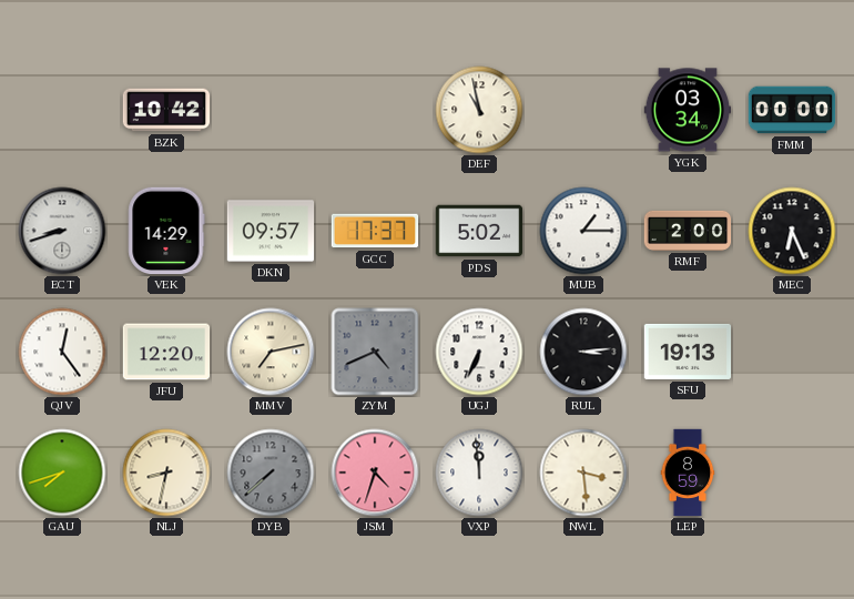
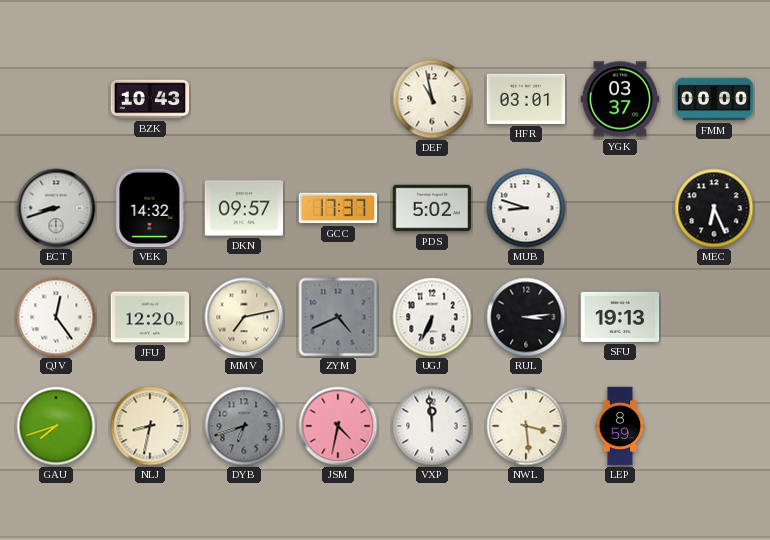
BZK: 10:42 -> 10:43
HFR: none -> 03:01
YGK: 03:34 -> 03:37
VEK: 14:29 -> 14:32
MUB: 1:15 -> 8:48
RMF: 2:00 -> none
DYB: 7:38 -> 6:42
JSM: 4:33 -> 4:32
